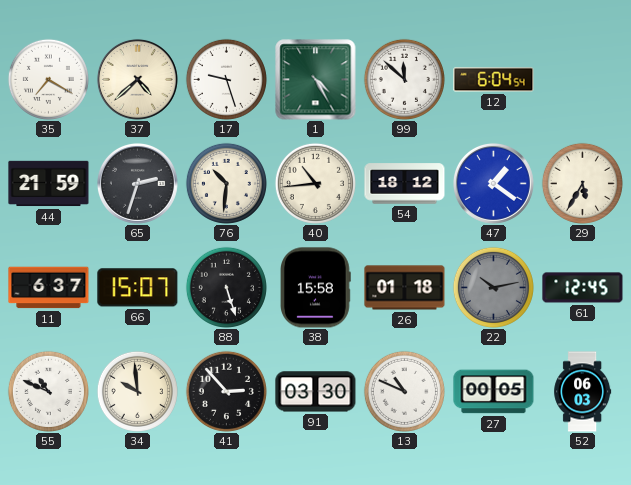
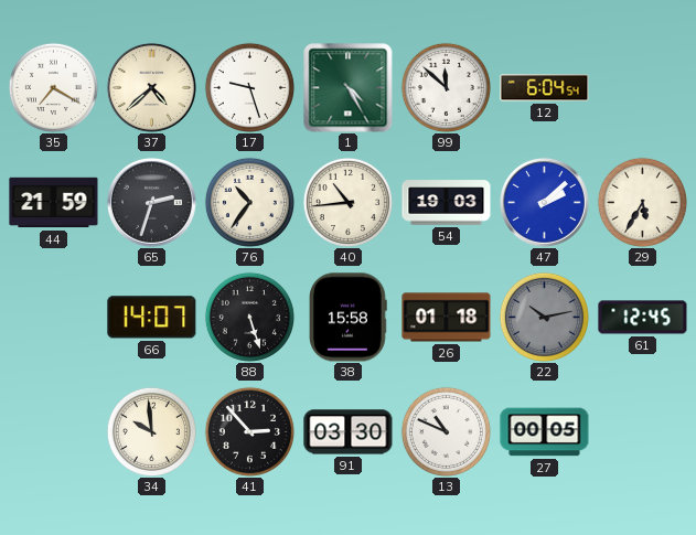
76: 10:31 -> 10:36
54: 18:12 -> 19:03
47: 1:21 -> 2:08
11: 6:37 -> none
66: 15:07 -> 14:07
55: 10:49 -> none
52: 06:03 -> none
